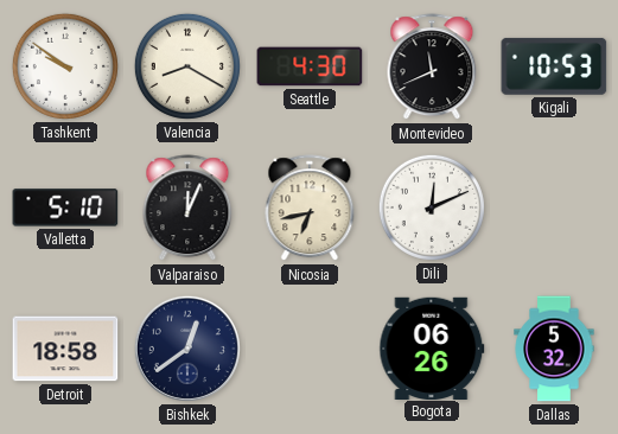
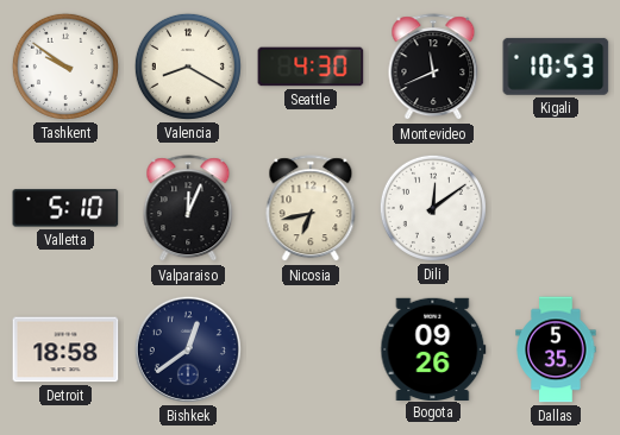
Dili: 12:11 -> 12:09
Bogota: 06:26 -> 09:26
Dallas: 5:32 -> 5:35
